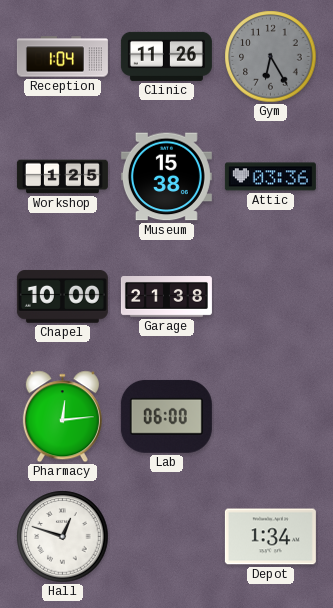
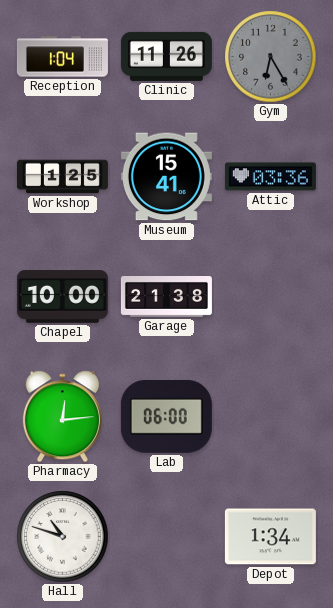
Museum: 15:38 -> 15:41
Hall: 12:48 -> 10:48
